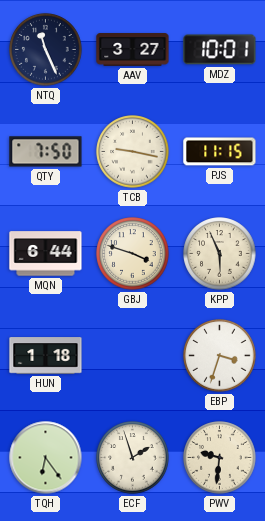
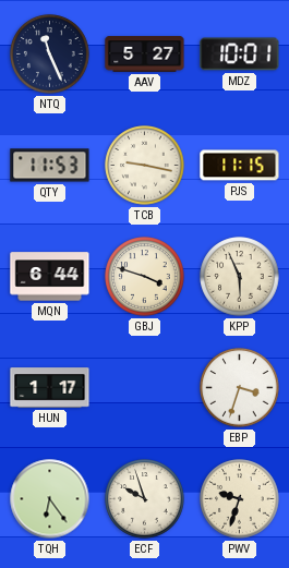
AAV: 3:27 -> 5:27
QTY: 7:50 -> 11:53
HUN: 1:18 -> 1:17
ECF: 1:57 -> 9:57
PWV: 9:31 -> 9:33
